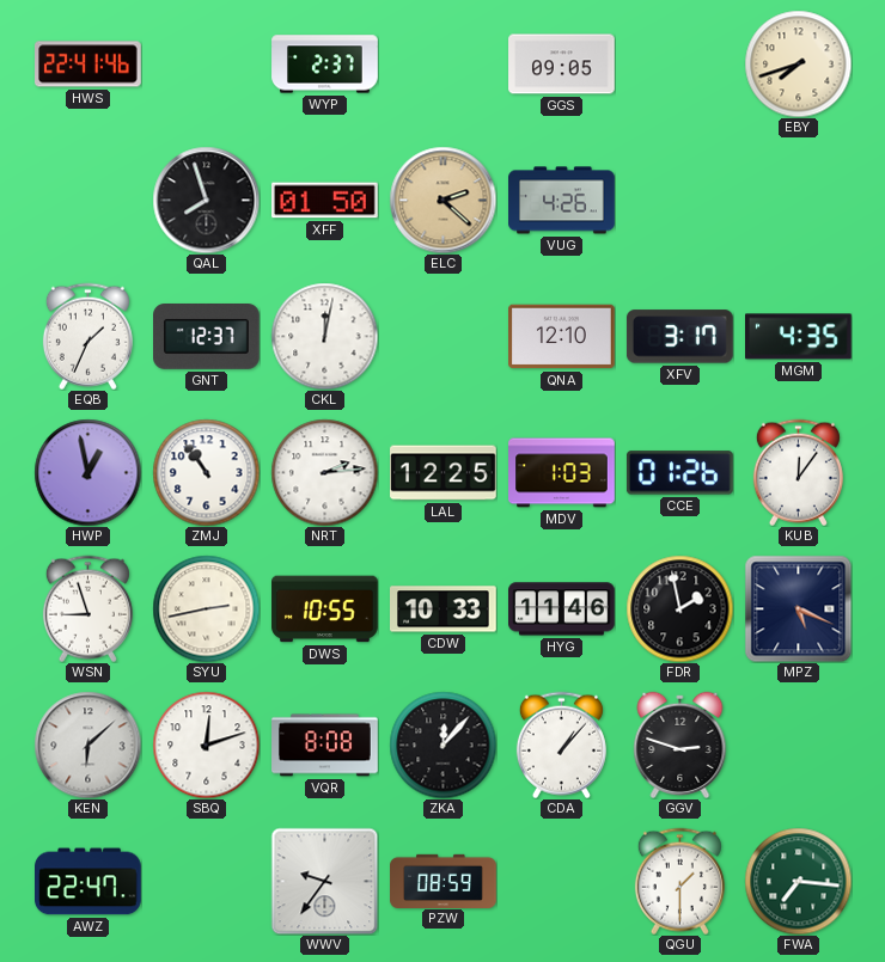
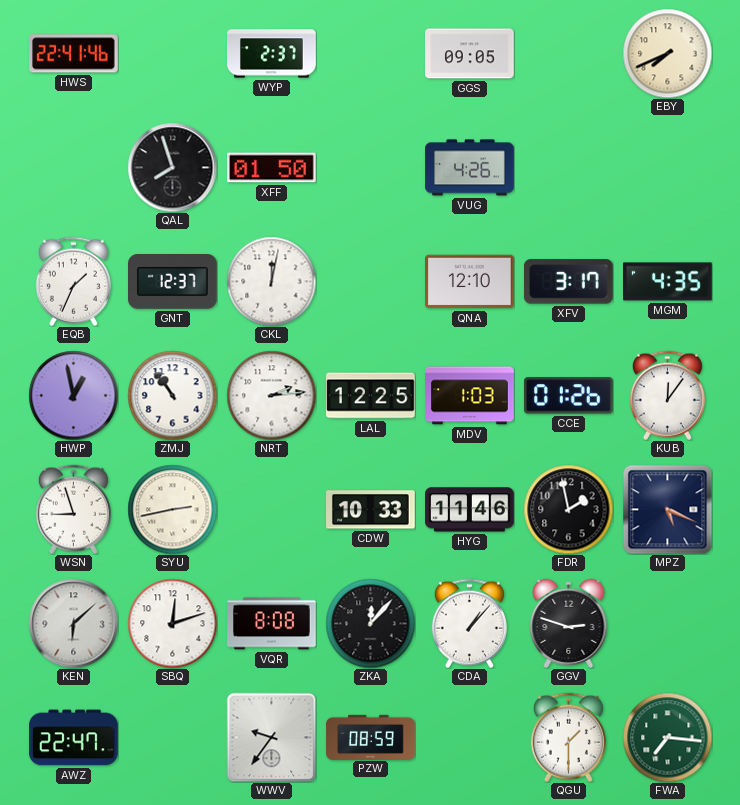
EBY: 7:42 -> 7:41
ELC: 2:22 -> none
DWS: 10:55 -> none
